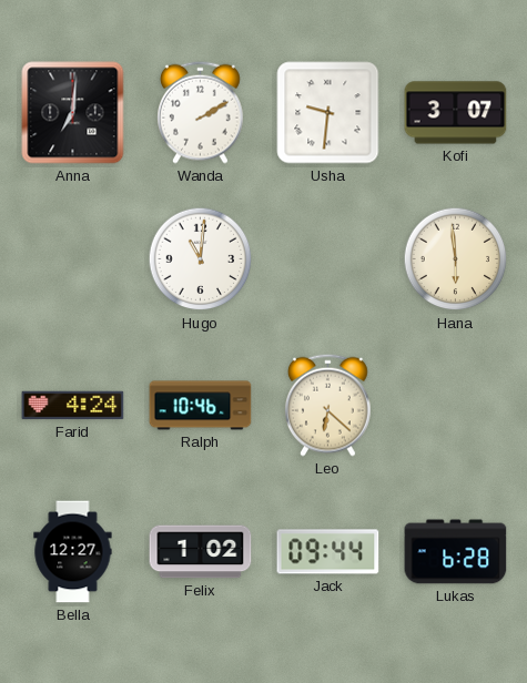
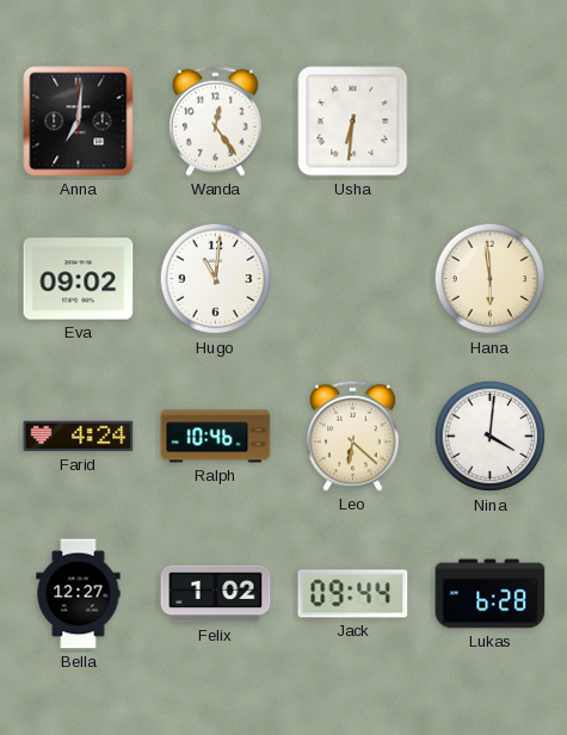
Wanda: 2:10 -> 12:24
Usha: 9:31 -> 6:31
Kofi: 3:07 -> none
Eva: none -> 09:02
Nina: none -> 4:01
